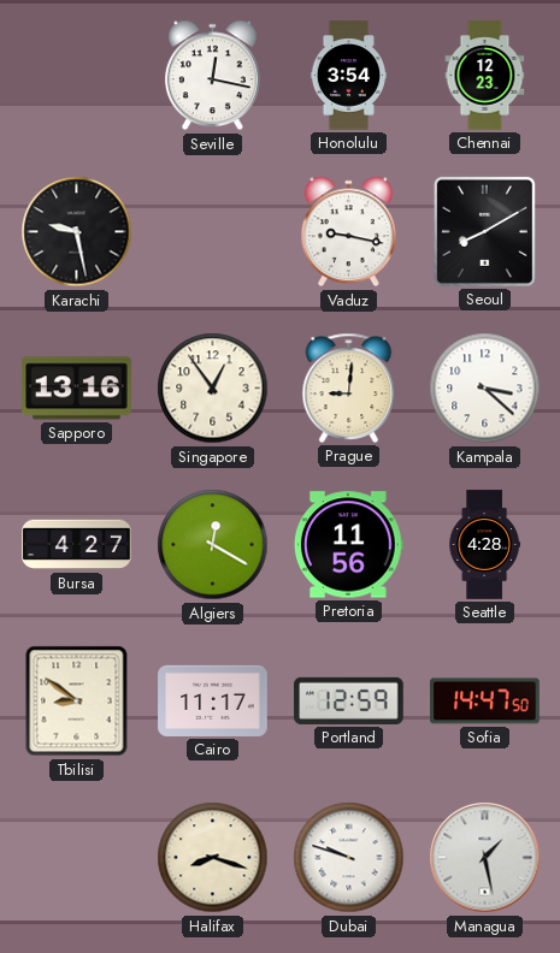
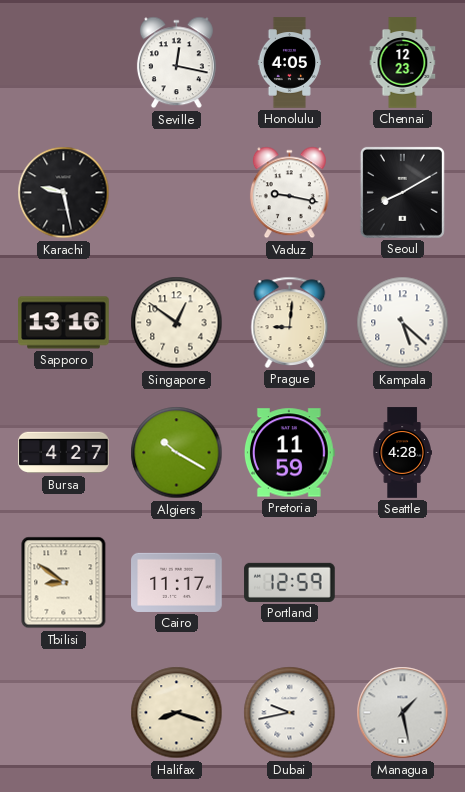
Honolulu: 3:54 -> 4:05
Singapore: 12:54 -> 12:51
Kampala: 3:22 -> 5:22
Algiers: 12:20 -> 10:20
Pretoria: 11:56 -> 11:59
Sofia: 14:47 -> none
Dubai: 9:48 -> 9:43
